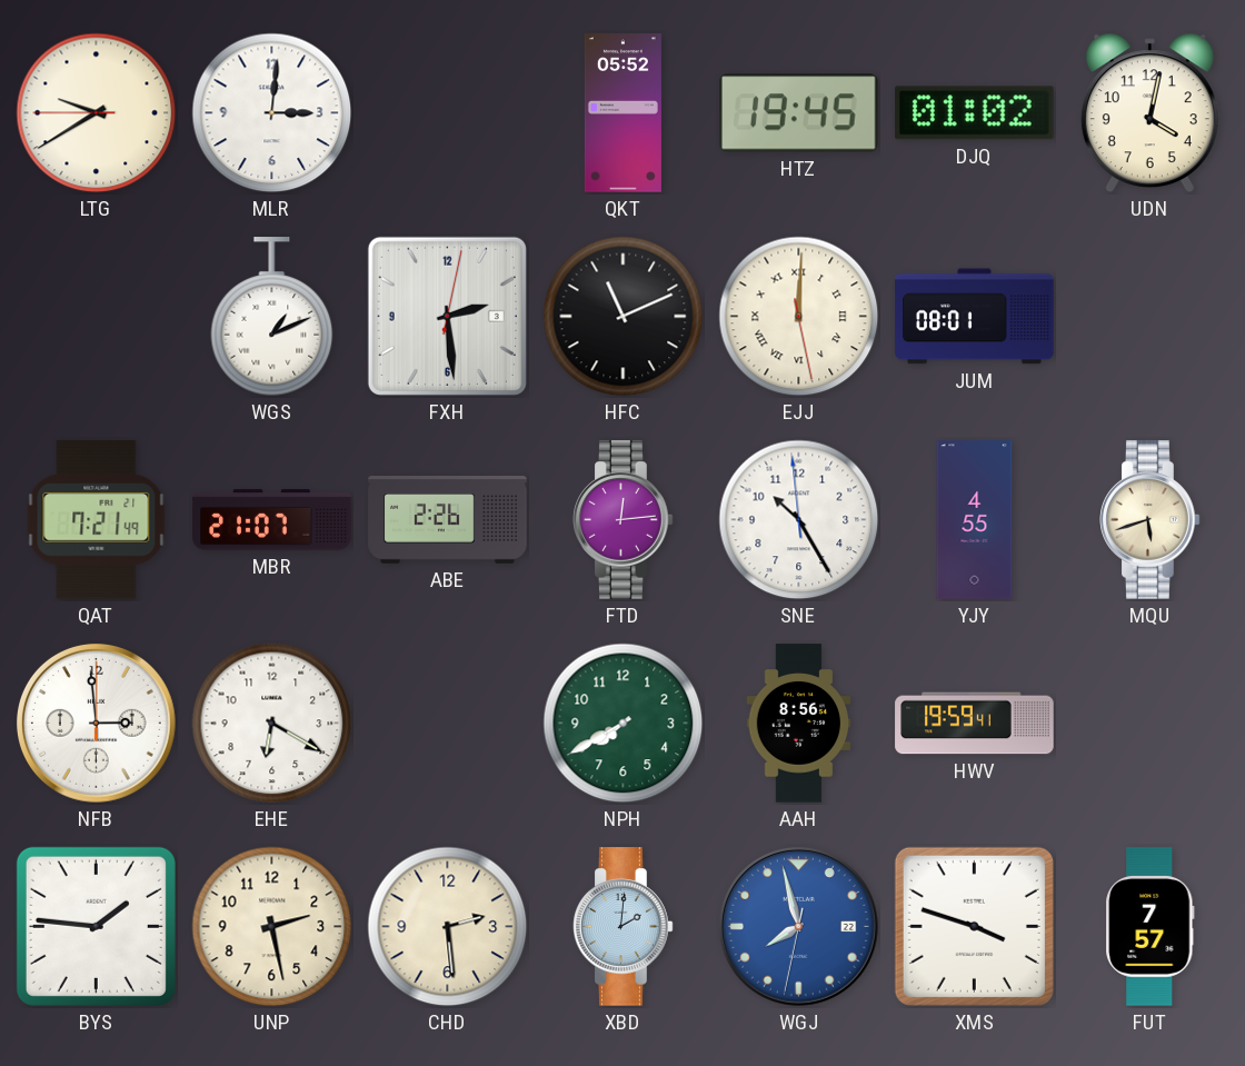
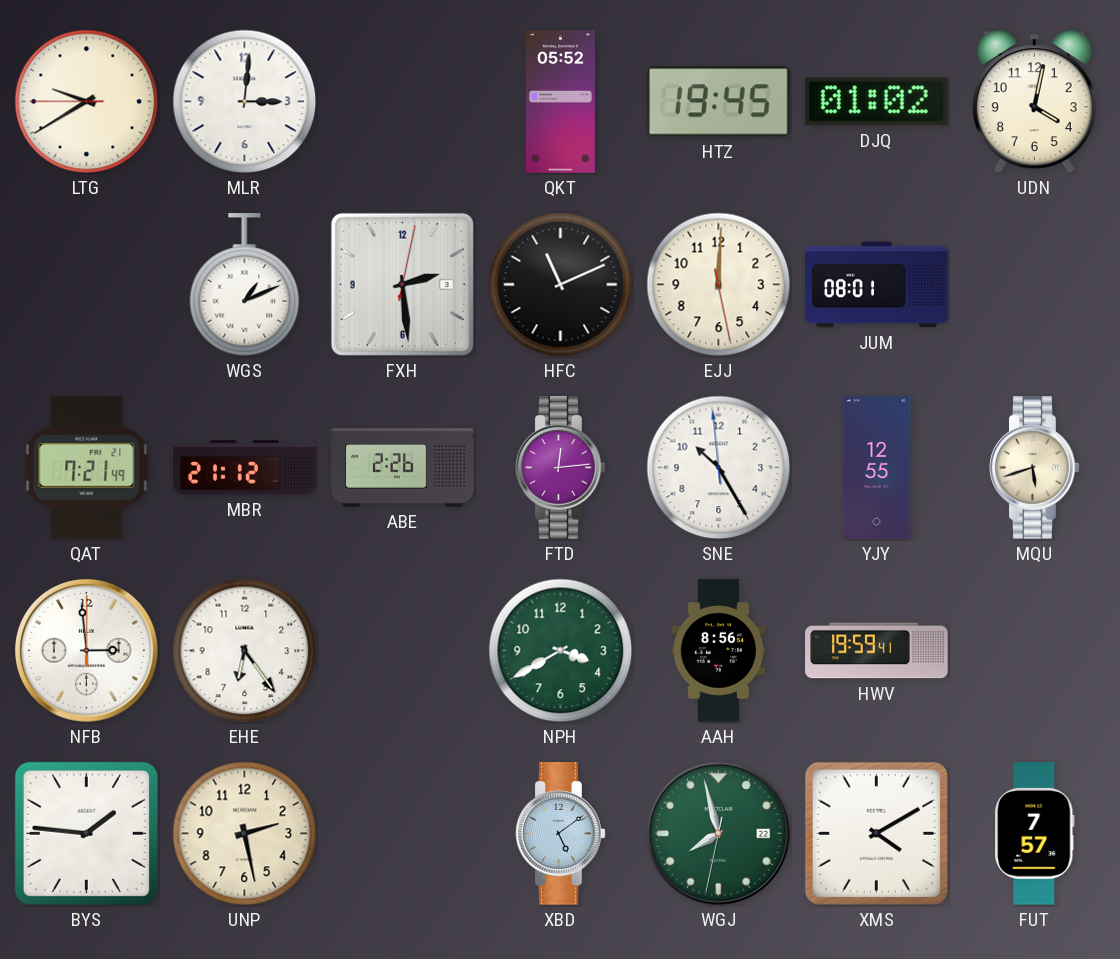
EJJ numerals: Roman -> Arabic
MBR: 21:07 -> 21:12
YJY: 4:55 -> 12:55
EHE: 6:20 -> 6:24
NPH: 7:40 -> 3:40
CHD: 2:29 -> none
XBD: 2:01 -> 5:09
WGJ dial: blue -> green
XMS: 3:48 -> 4:10
